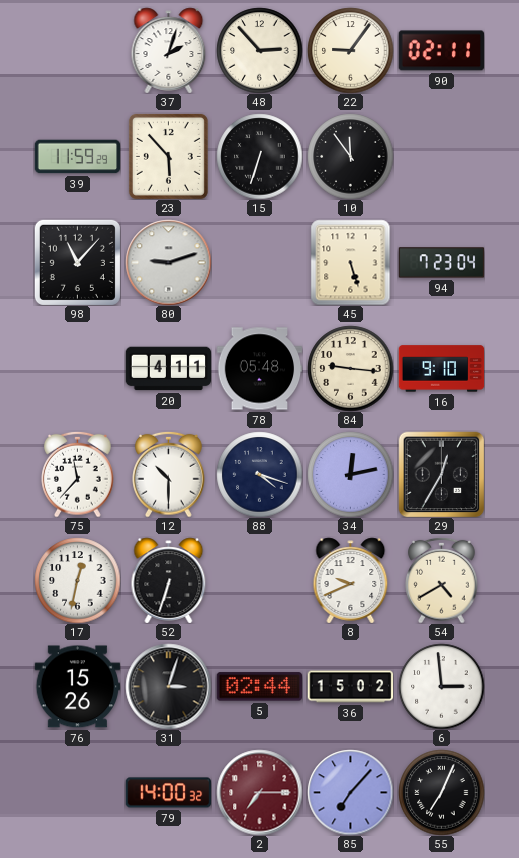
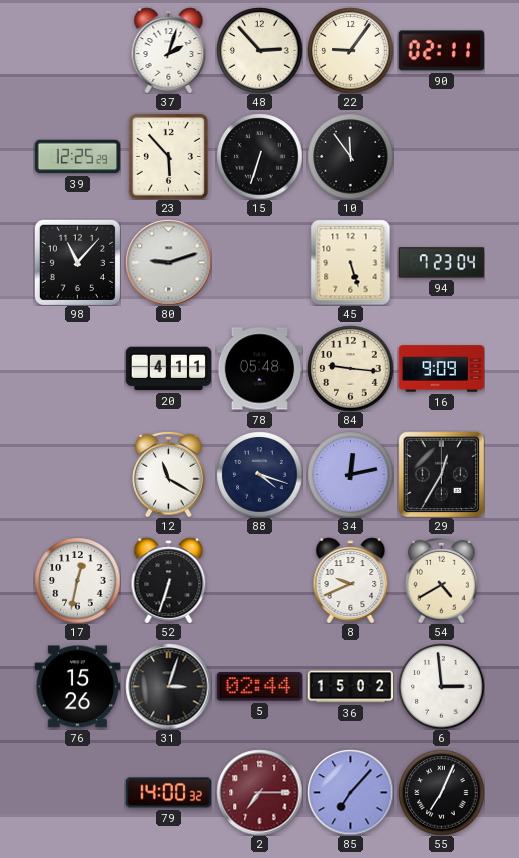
39: 11:59 -> 12:25
16: 9:10 -> 9:09
75: 11:37 -> none
12: 10:30 -> 11:20
